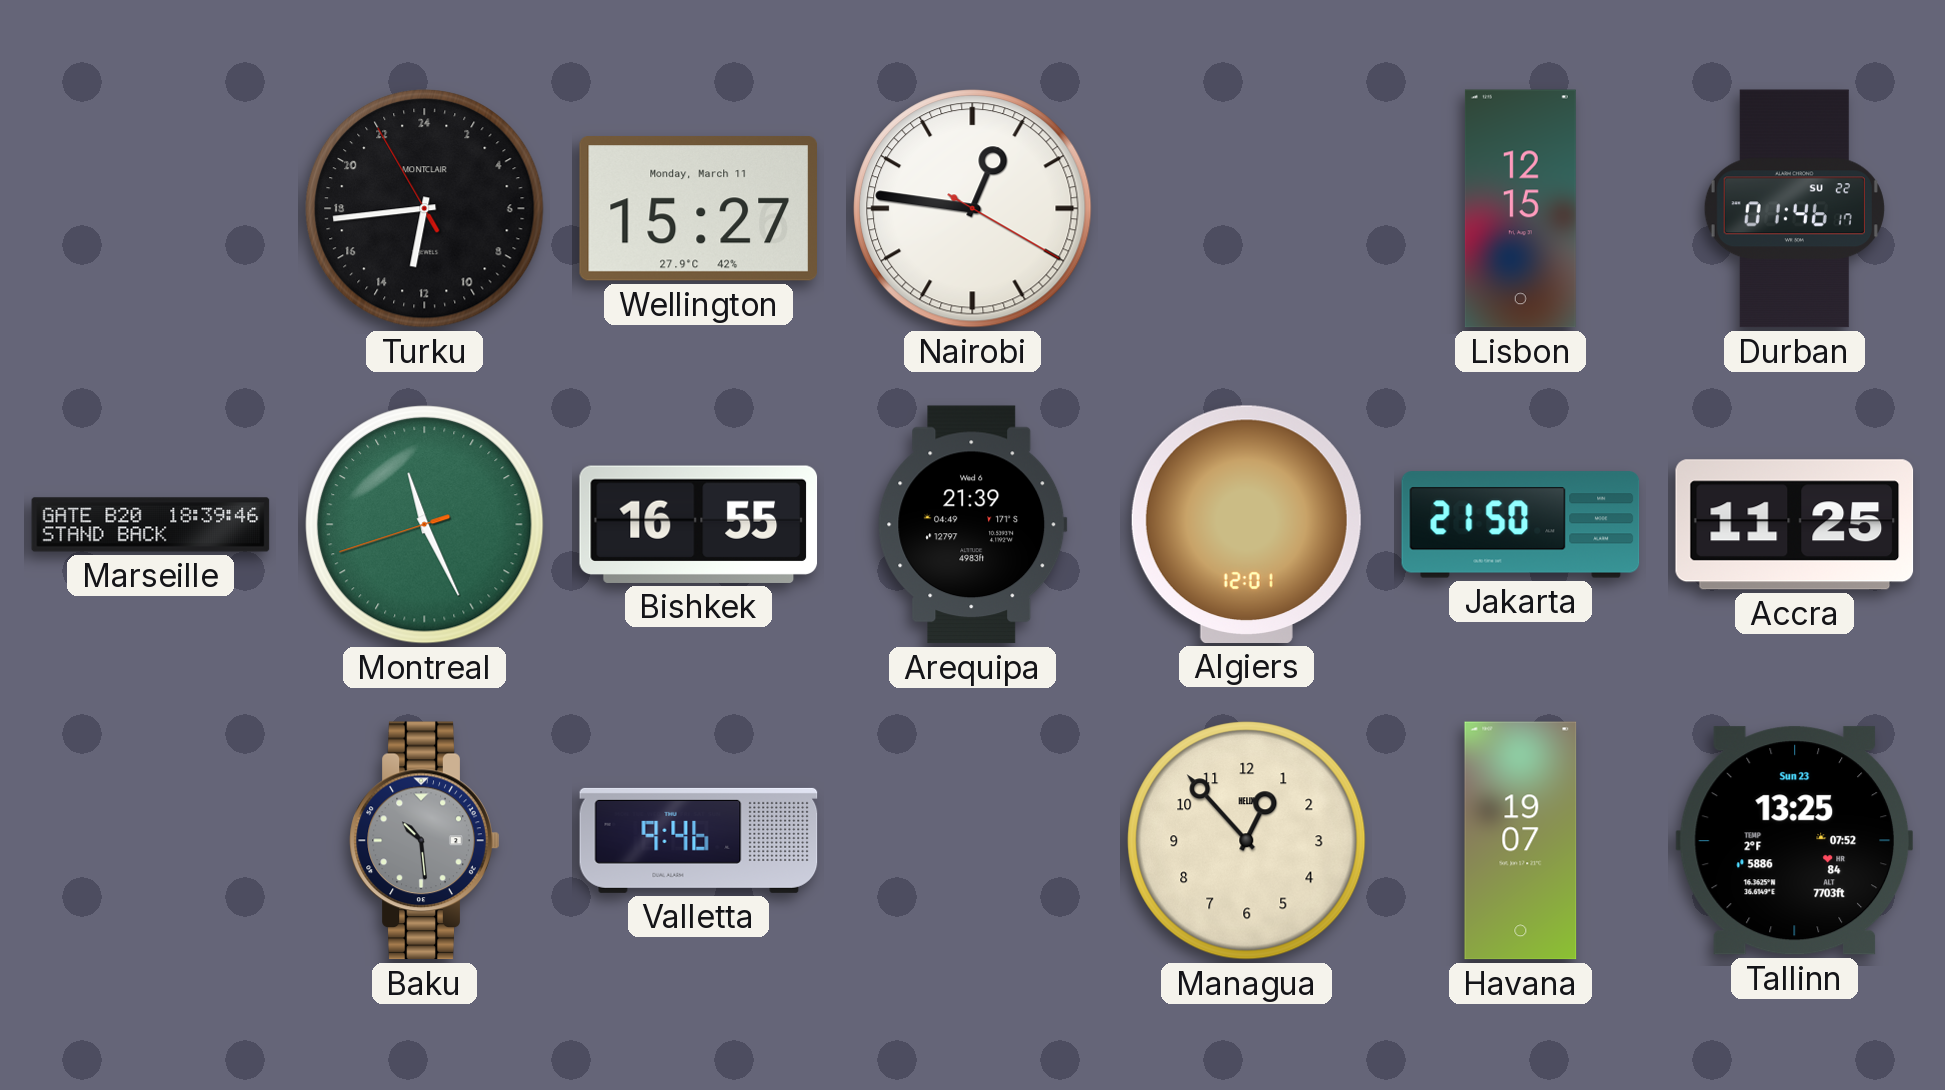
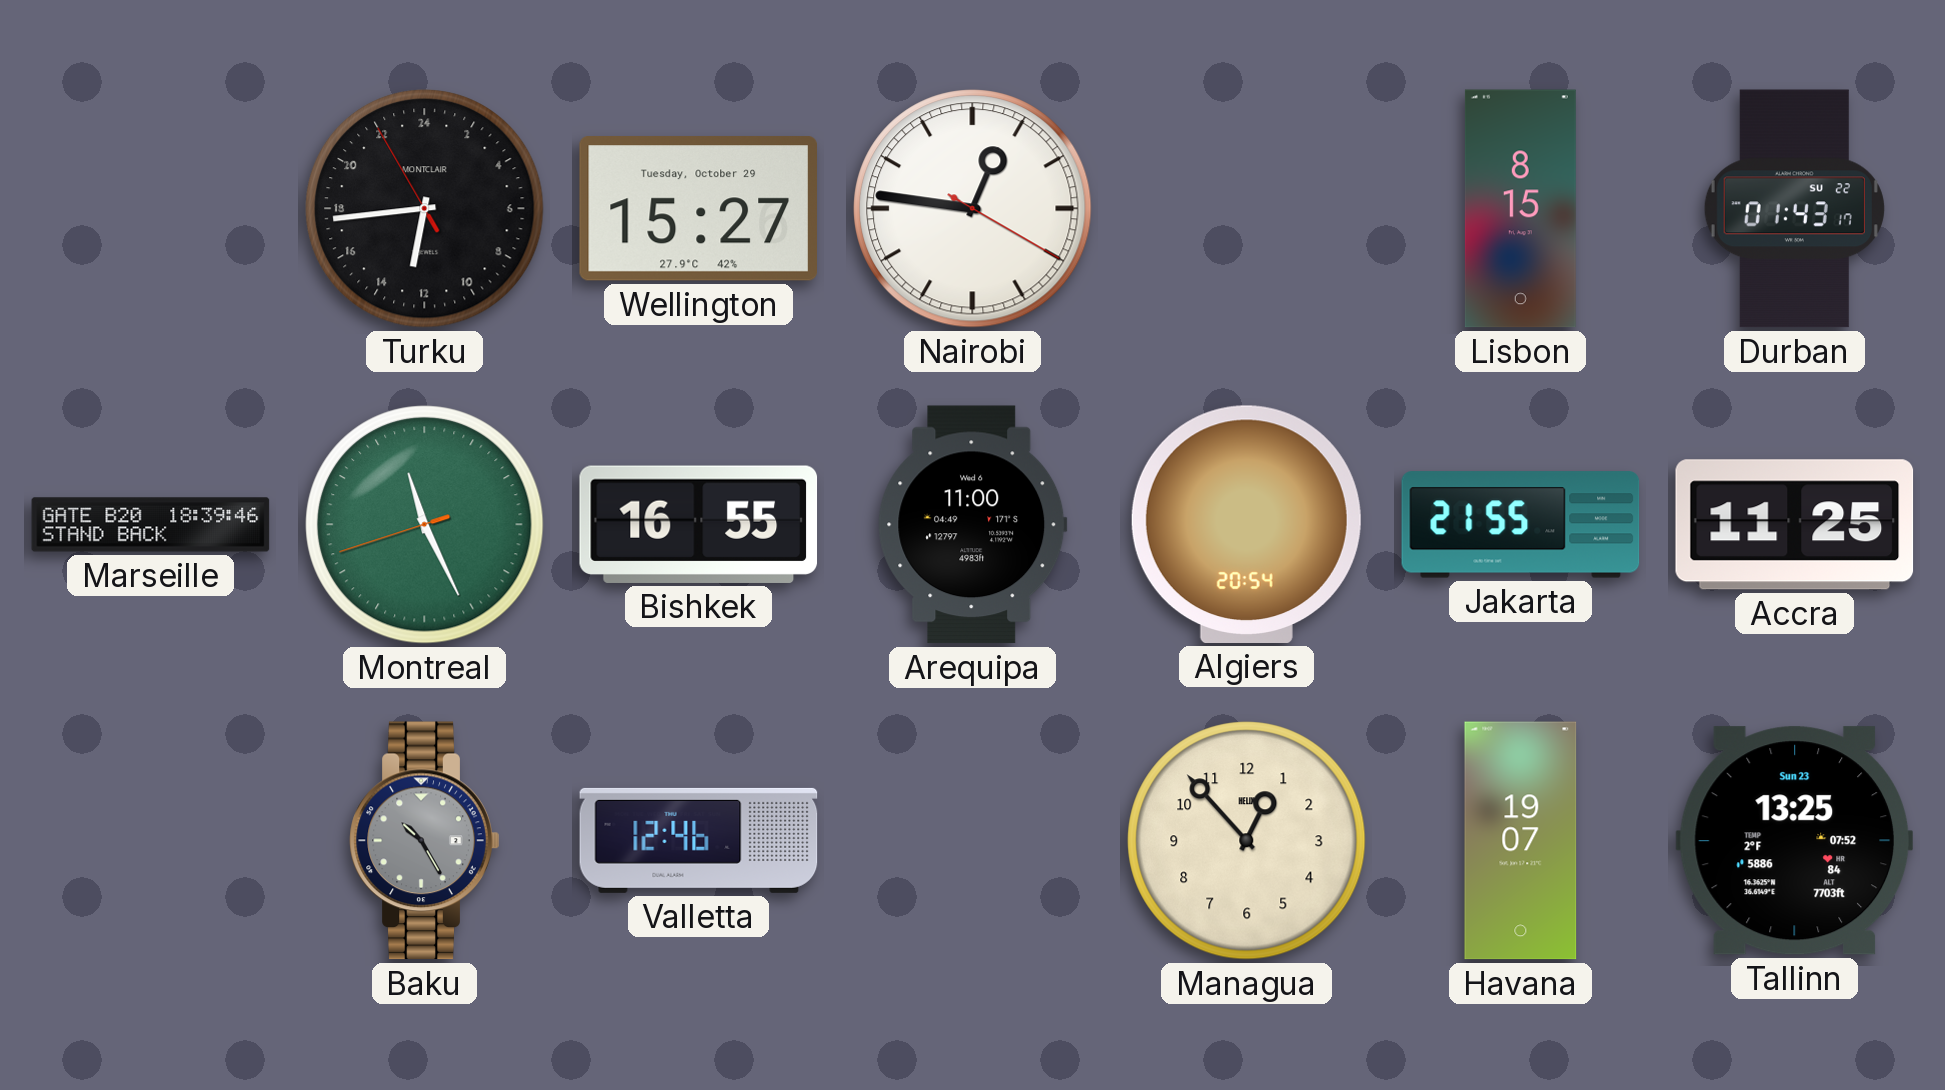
Wellington date: Monday, March 11 -> Tuesday, October 29
Lisbon: 12:15 -> 8:15
Durban: 01:46 -> 01:43
Arequipa: 21:39 -> 11:00
Algiers: 12:01 -> 20:54
Jakarta: 21:50 -> 21:55
Baku: 10:29 -> 10:25
Valletta: 9:46 -> 12:46
